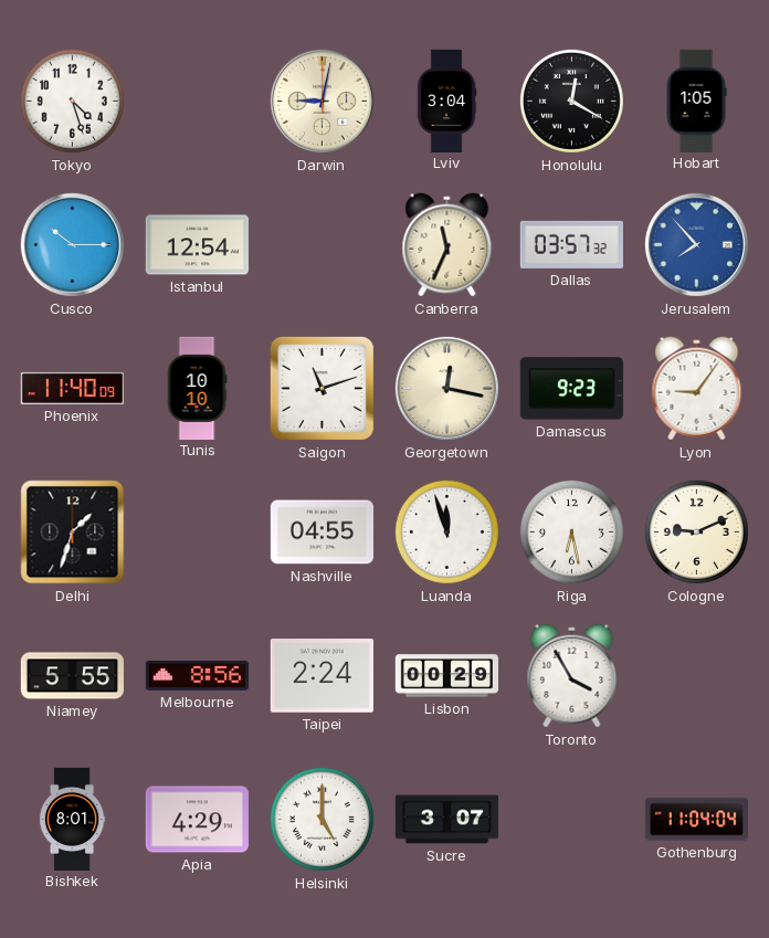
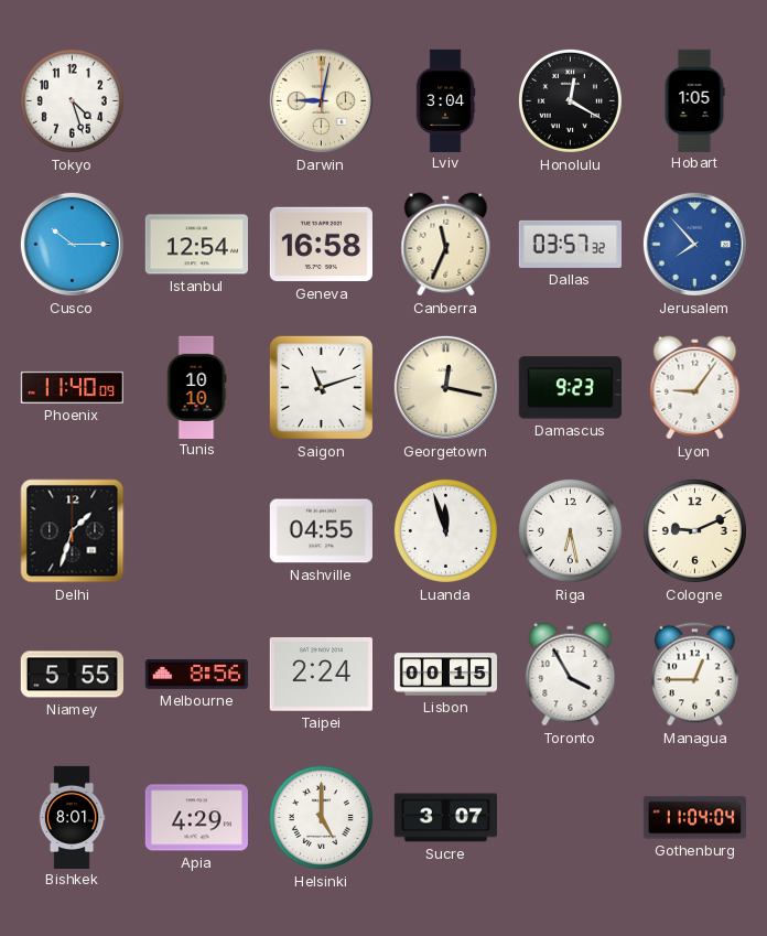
Geneva: none -> 16:58
Lisbon: 00:29 -> 00:15
Managua: none -> 12:45
